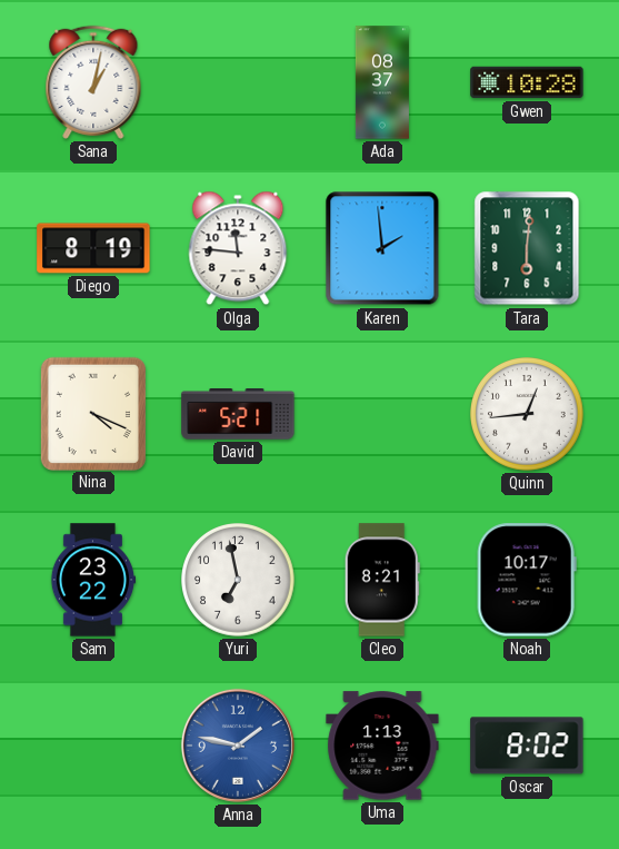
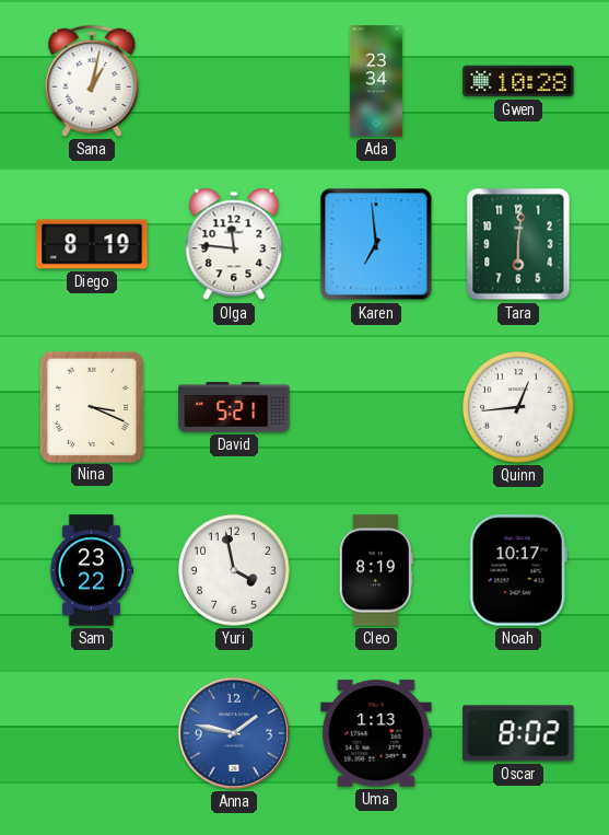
Ada: 08:37 -> 23:34
Karen: 1:59 -> 6:59
Nina: 4:19 -> 3:19
Yuri: 6:58 -> 3:58
Cleo: 8:21 -> 8:19
